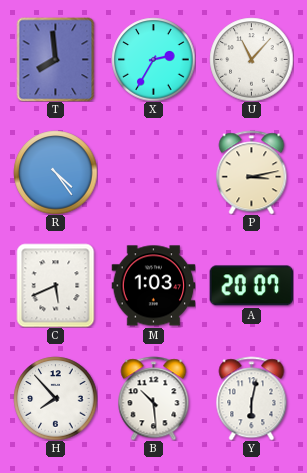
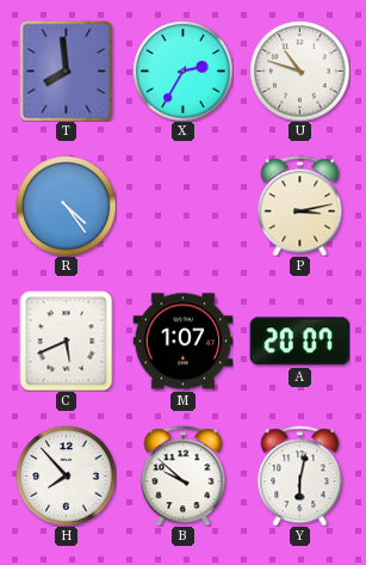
U: 11:07 -> 10:48
M: 1:03 -> 1:07
B: 10:29 -> 9:52
